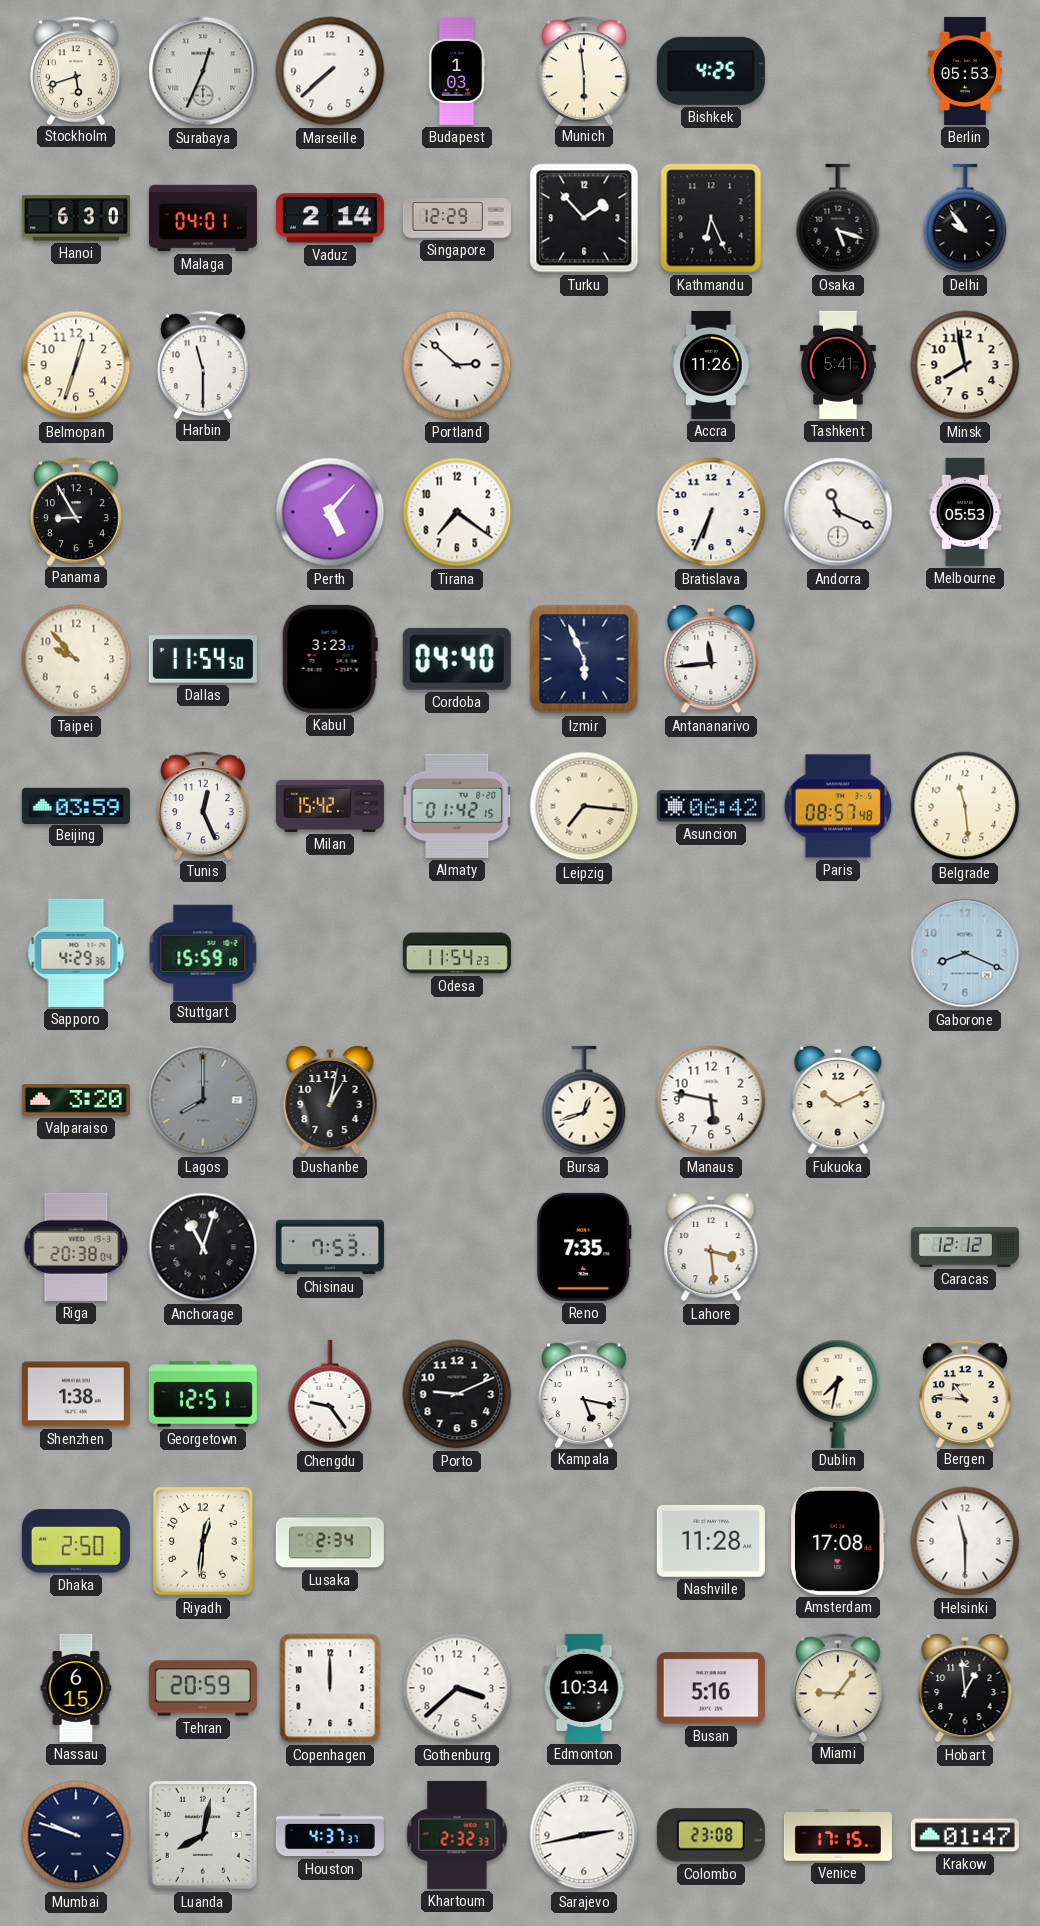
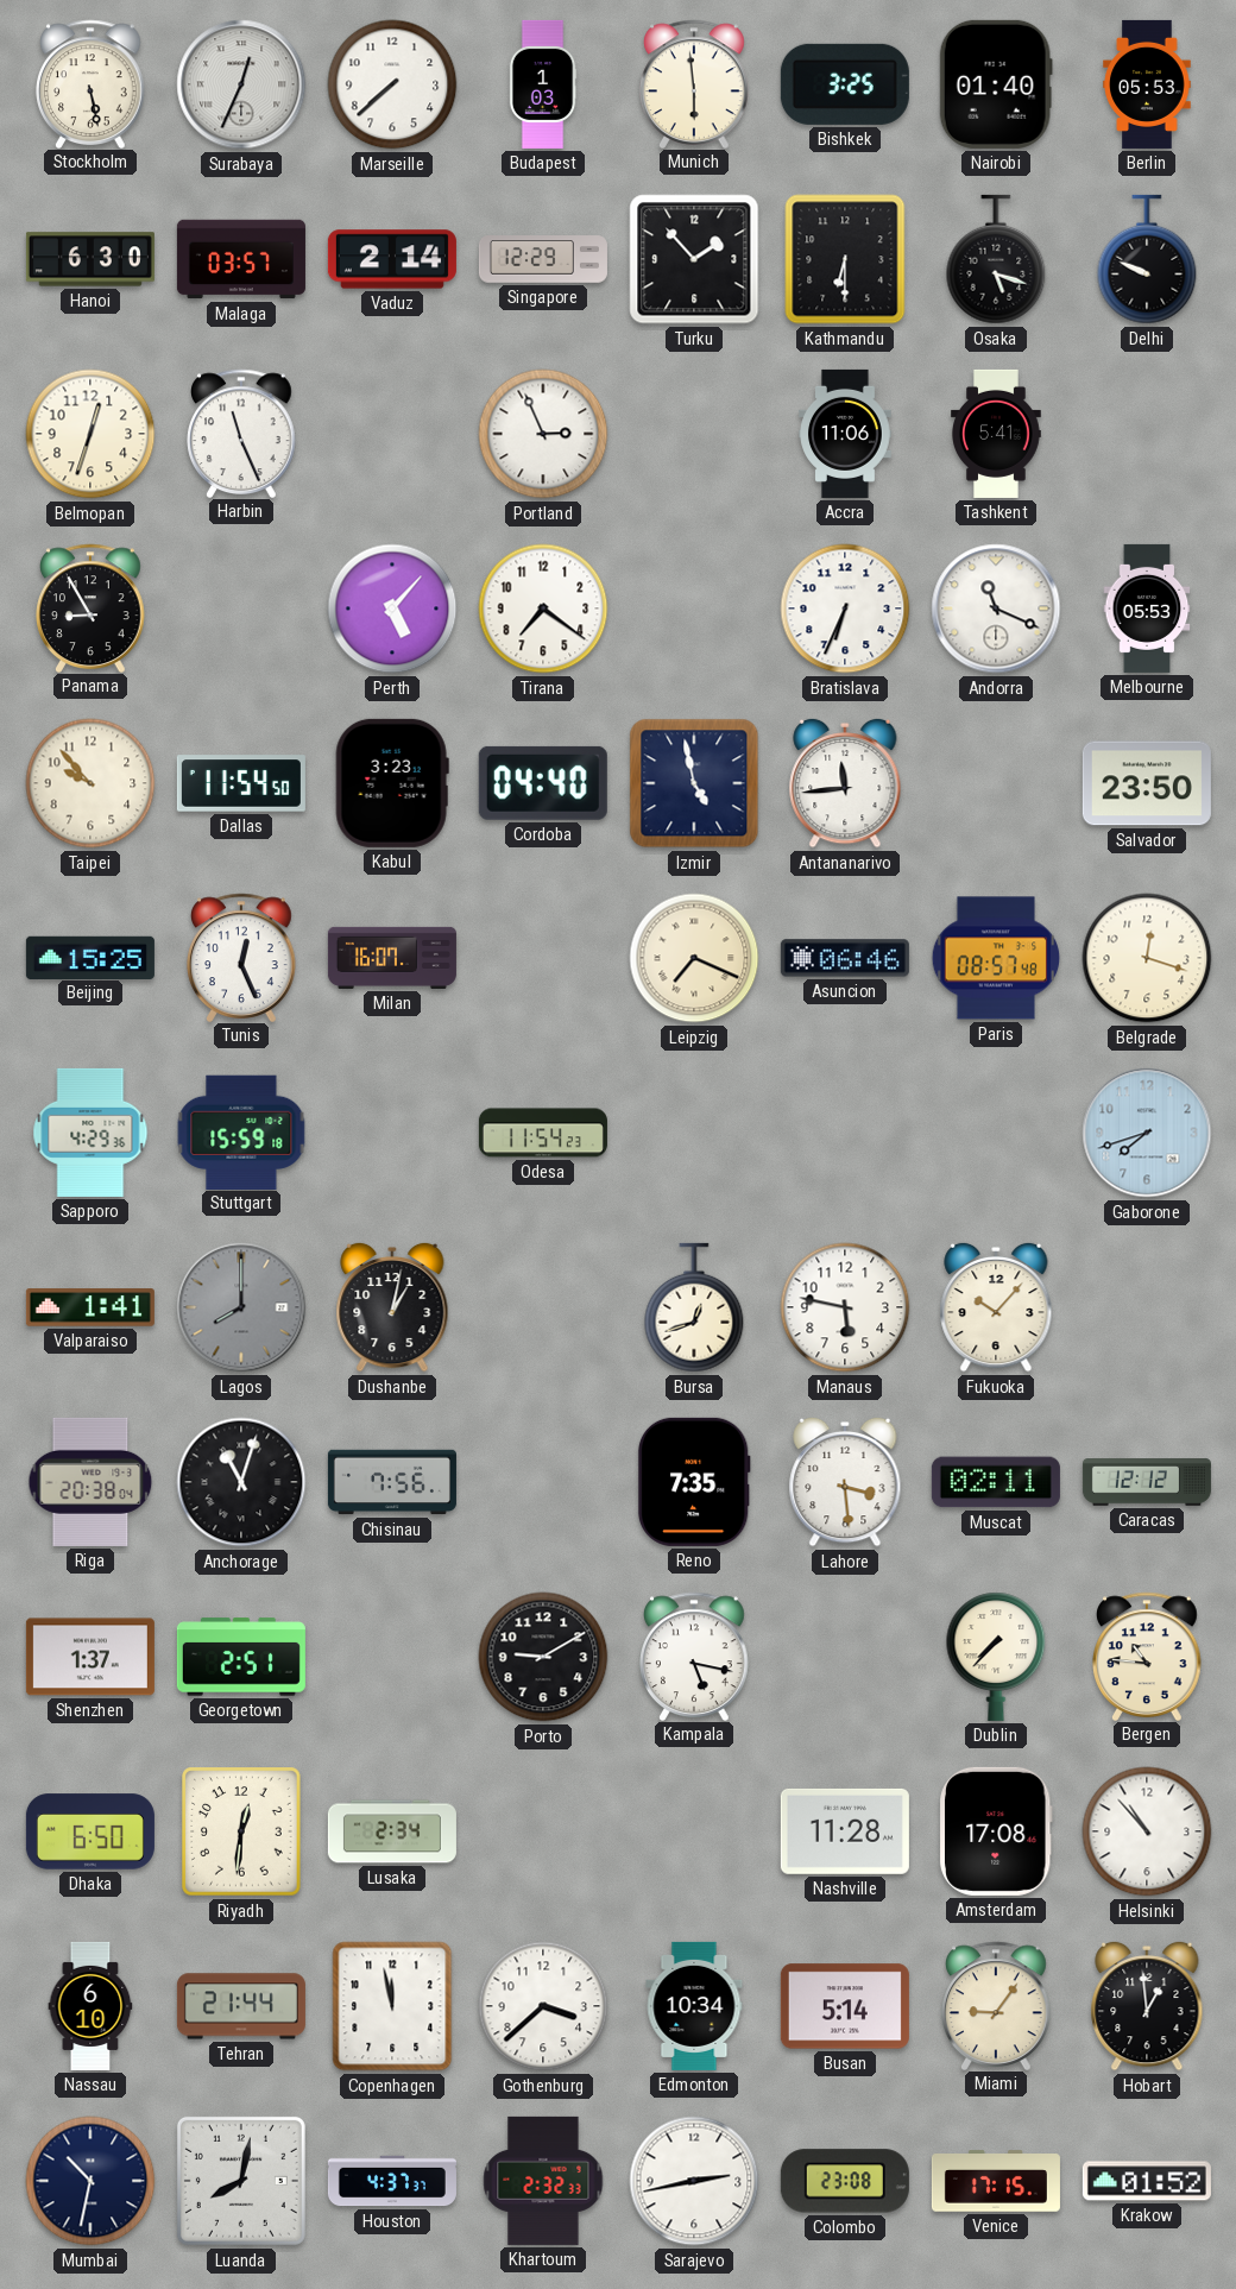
Stockholm: 5:42 -> 5:28
Bishkek: 4:25 -> 3:25
Nairobi: none -> 01:40
Malaga: 04:01 -> 03:57
Kathmandu: 6:26 -> 6:30
Delhi: 9:54 -> 9:49
Harbin: 11:30 -> 11:26
Portland: 2:52 -> 2:56
Accra: 11:26 -> 11:06
Minsk: 7:58 -> none
Izmir: 5:56 -> 4:58
Salvador: none -> 23:50
Beijing: 03:59 -> 15:25
Milan: 15:42 -> 16:07
Almaty: 01:42 -> none
Leipzig: 7:16 -> 7:19
Asuncion: 06:42 -> 06:46
Belgrade: 11:29 -> 12:18
Gaborone: 8:19 -> 7:42
Valparaiso: 3:20 -> 1:41
Fukuoka: 10:11 -> 10:07
Chisinau: 7:53 -> 7:56
Muscat: none -> 02:11
Shenzhen: 1:38 -> 1:37
Georgetown: 12:51 -> 2:51
Chengdu: 9:24 -> none
Porto: 9:11 -> 9:10
Dublin: 7:32 -> 7:37
Dhaka: 2:50 -> 6:50
Helsinki: 11:30 -> 10:53
Nassau: 6:15 -> 6:10
Tehran: 20:59 -> 21:44
Copenhagen: 12:00 -> 11:58
Busan: 5:16 -> 5:14
Mumbai: 9:48 -> 10:32
Krakow: 01:47 -> 01:52
